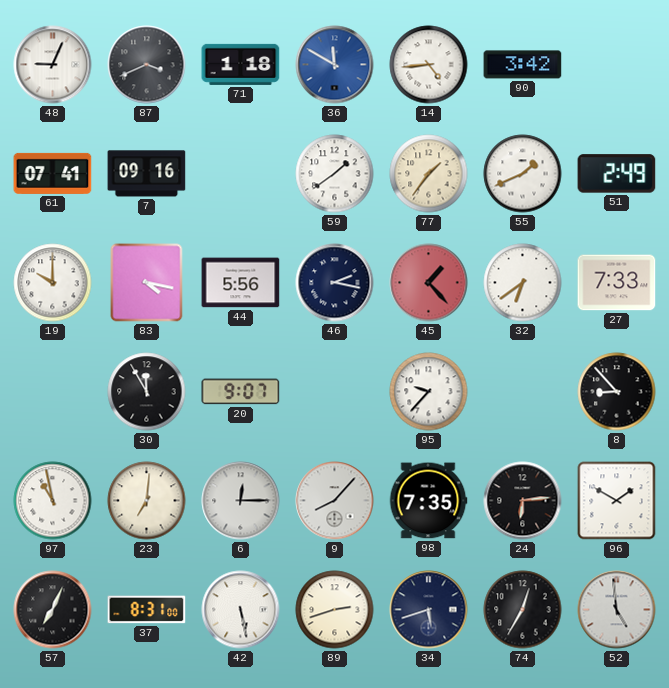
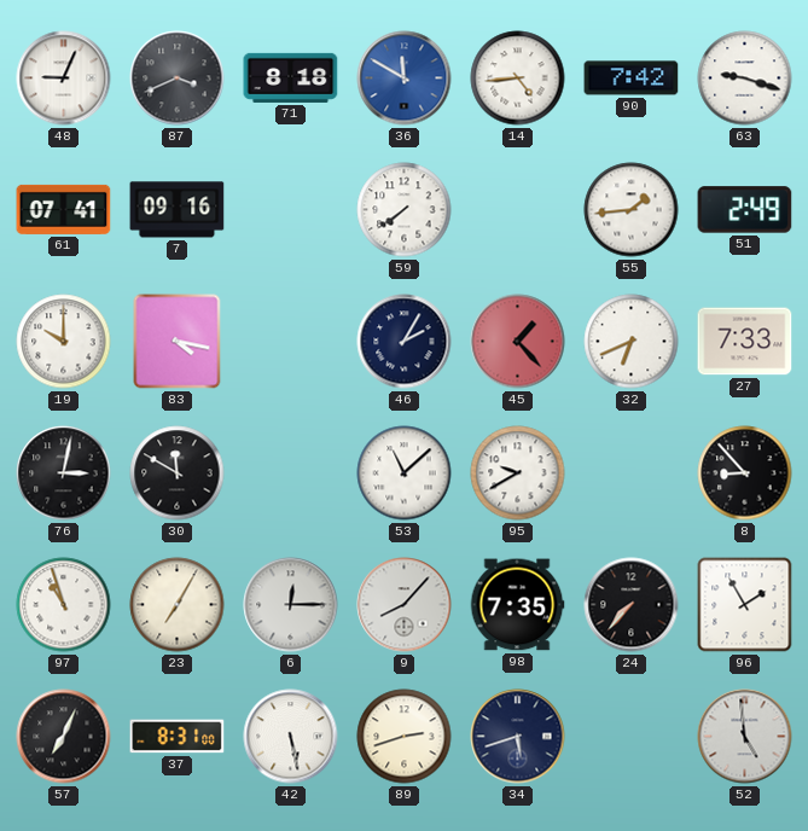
71: 1:18 -> 8:18
90: 3:42 -> 7:42
63: none -> 9:18
59: 1:39 -> 7:39
77: 1:36 -> none
55: 1:41 -> 1:44
44: 5:56 -> none
46: 2:17 -> 2:05
32: 6:39 -> 6:41
76: none -> 3:02
30: 11:55 -> 11:50
20: 9:07 -> none
53: none -> 11:08
95: 9:37 -> 9:40
97: 10:58 -> 10:57
23: 7:01 -> 7:05
24: 6:14 -> 7:37
96: 1:50 -> 1:55
74: 12:35 -> none
